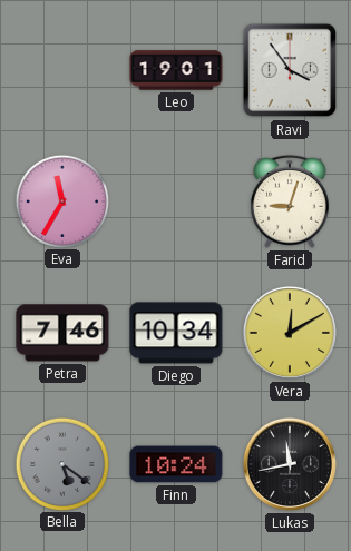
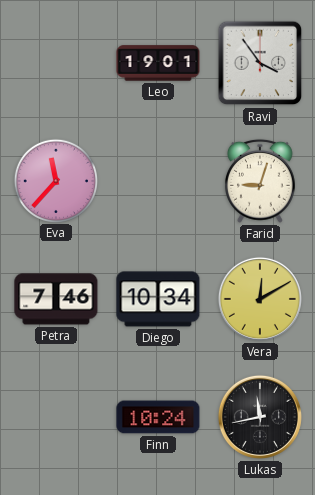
Eva: 11:35 -> 11:37
Bella: 5:21 -> none
